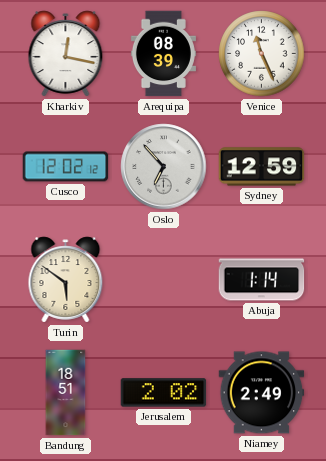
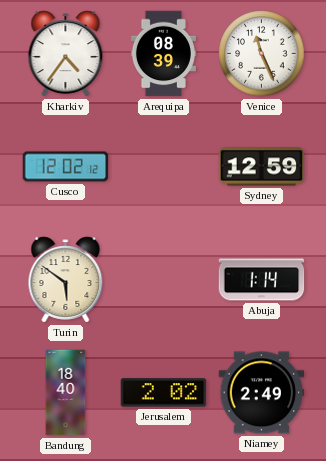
Kharkiv: 12:17 -> 4:36
Oslo: 6:53 -> none
Bandung: 18:51 -> 18:40
